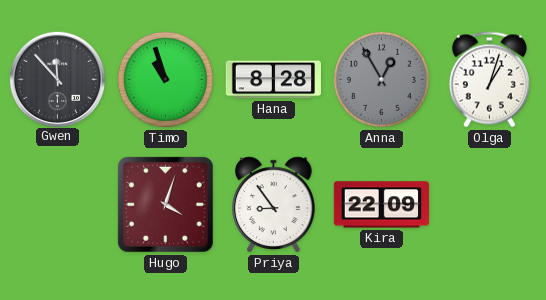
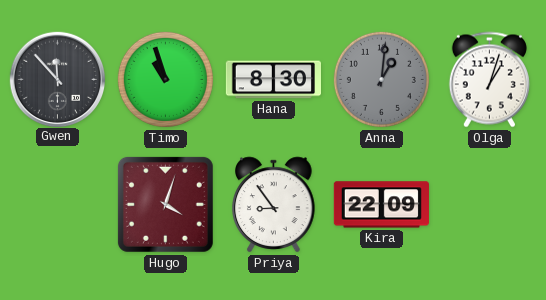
Hana: 8:28 -> 8:30
Anna: 12:55 -> 1:01
